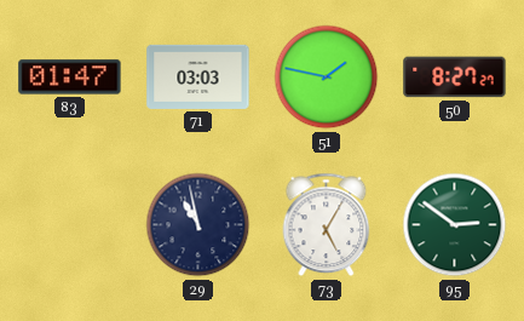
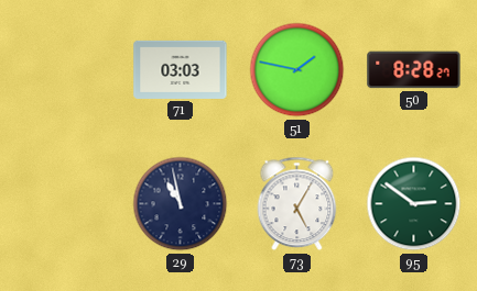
83: 01:47 -> none
50: 8:27 -> 8:28
